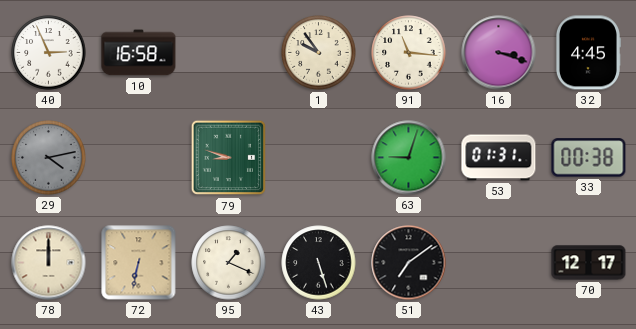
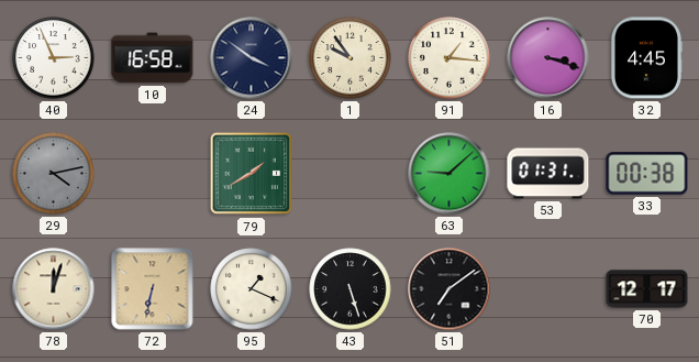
24: none -> 3:51
91: 11:16 -> 1:16
79: 8:48 -> 1:40
63: 9:03 -> 9:08
78: 12:00 -> 12:03
